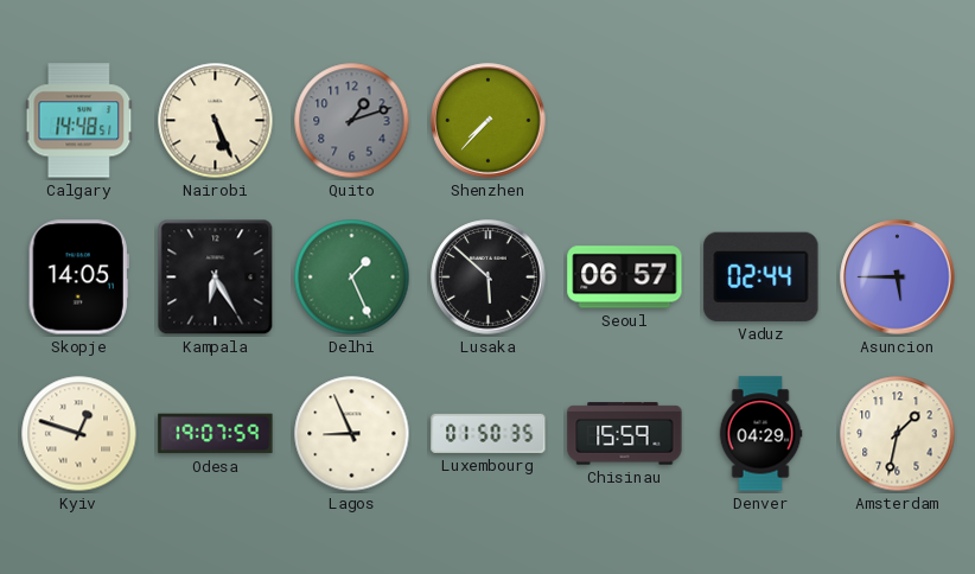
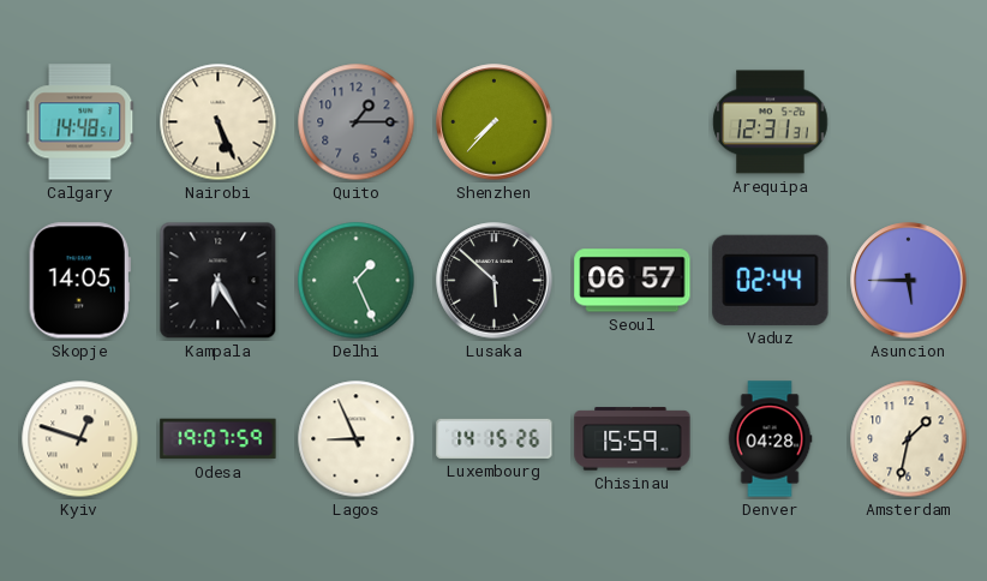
Quito: 1:12 -> 1:15
Arequipa: none -> 12:31
Luxembourg: 01:50 -> 14:15
Denver: 04:29 -> 04:28
